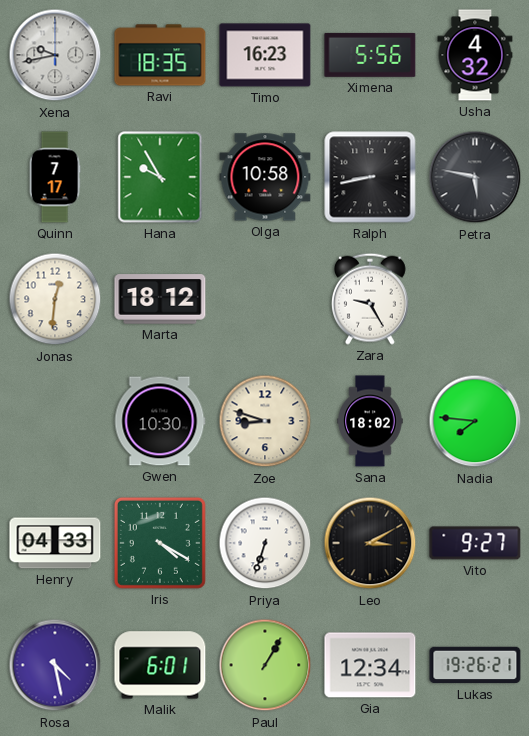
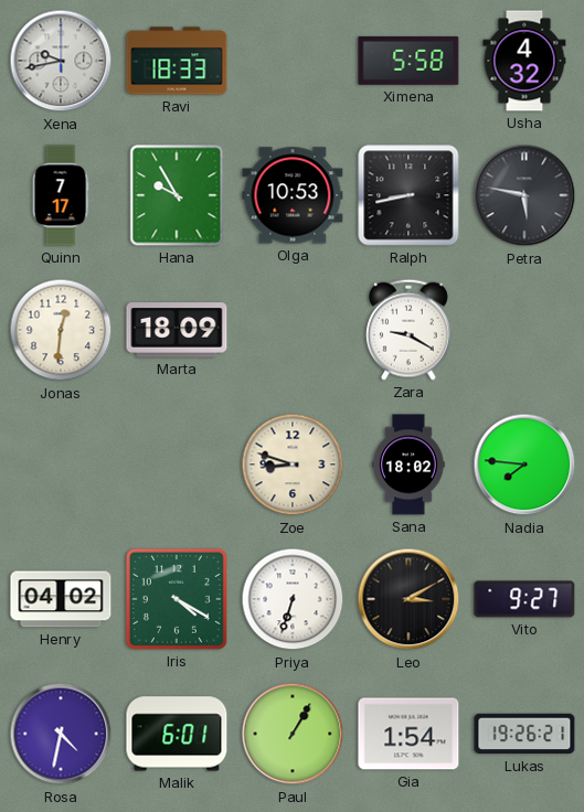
Ravi: 18:35 -> 18:33
Timo: 16:23 -> none
Ximena: 5:56 -> 5:58
Olga: 10:58 -> 10:53
Marta: 18:12 -> 18:09
Zara: 9:25 -> 9:20
Gwen: 10:30 -> none
Henry: 04:33 -> 04:02
Rosa: 4:28 -> 4:32
Gia: 12:34 -> 1:54
